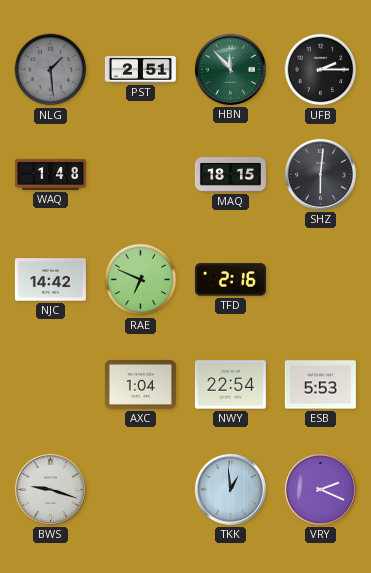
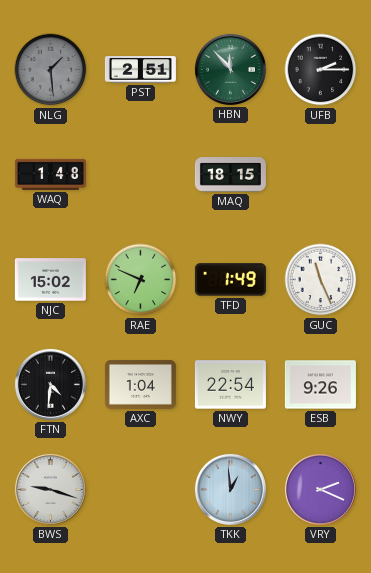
SHZ: 6:01 -> none
NJC: 14:42 -> 15:02
TFD: 2:16 -> 1:49
GUC: none -> 11:26
FTN: none -> 4:31
ESB: 5:53 -> 9:26
